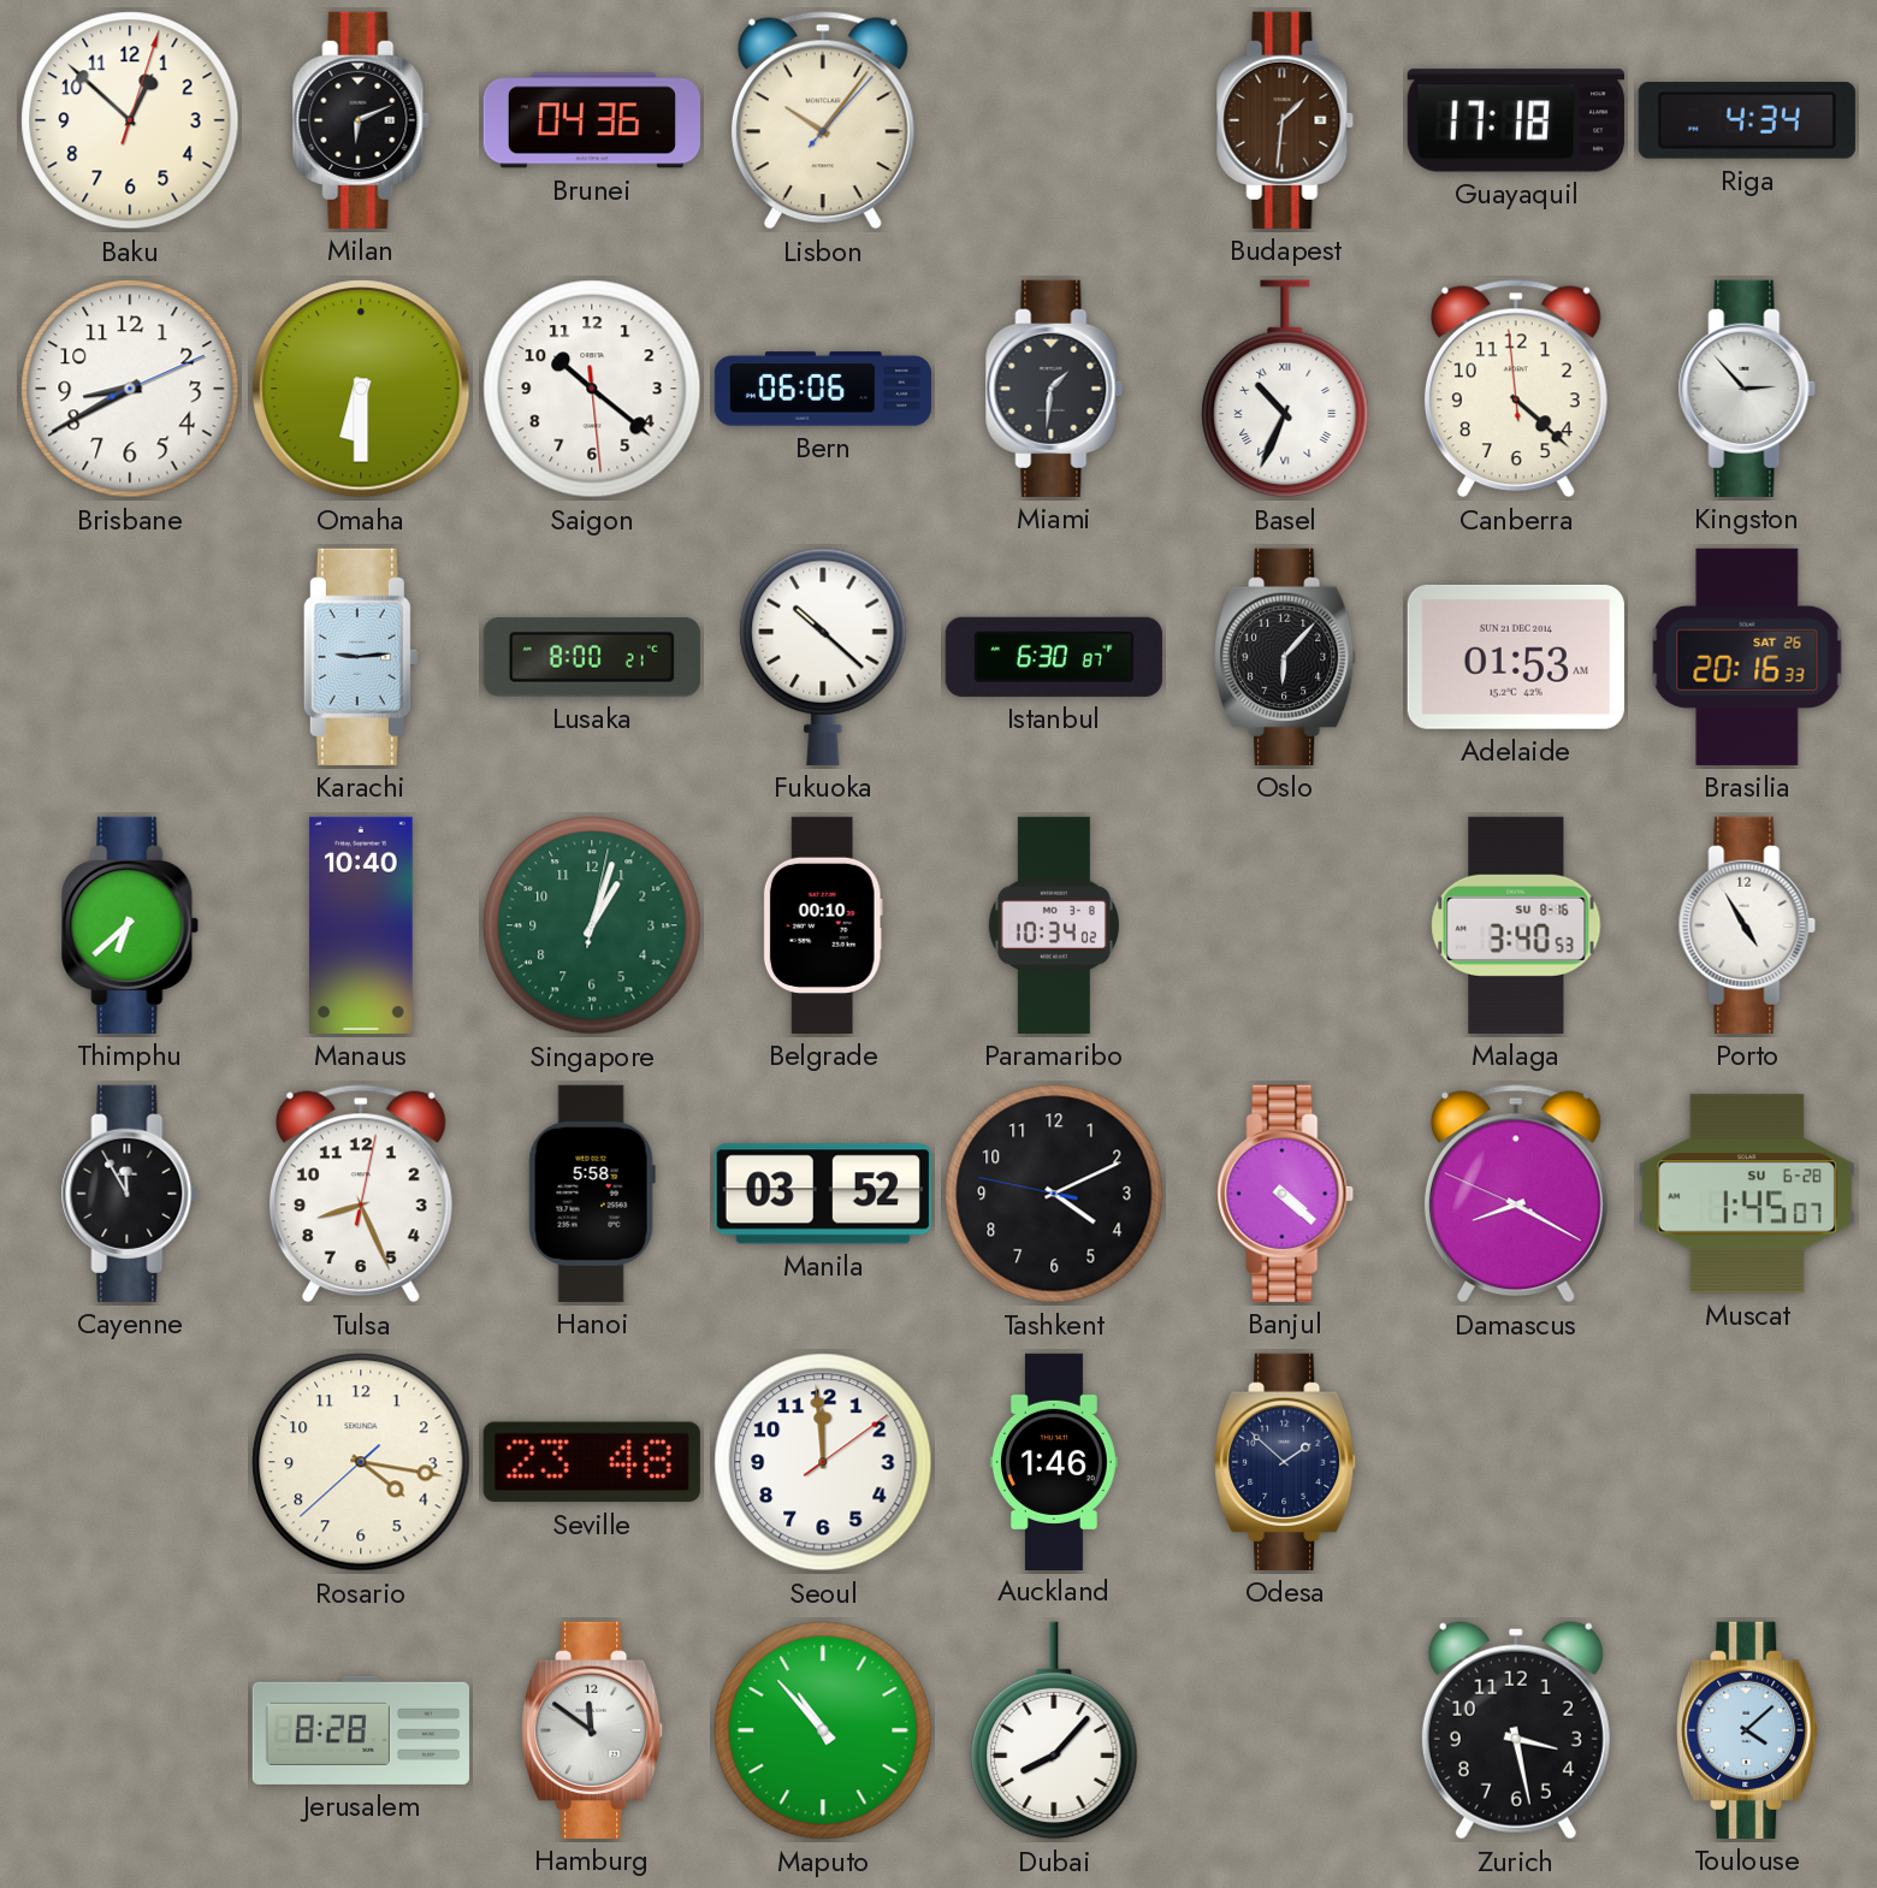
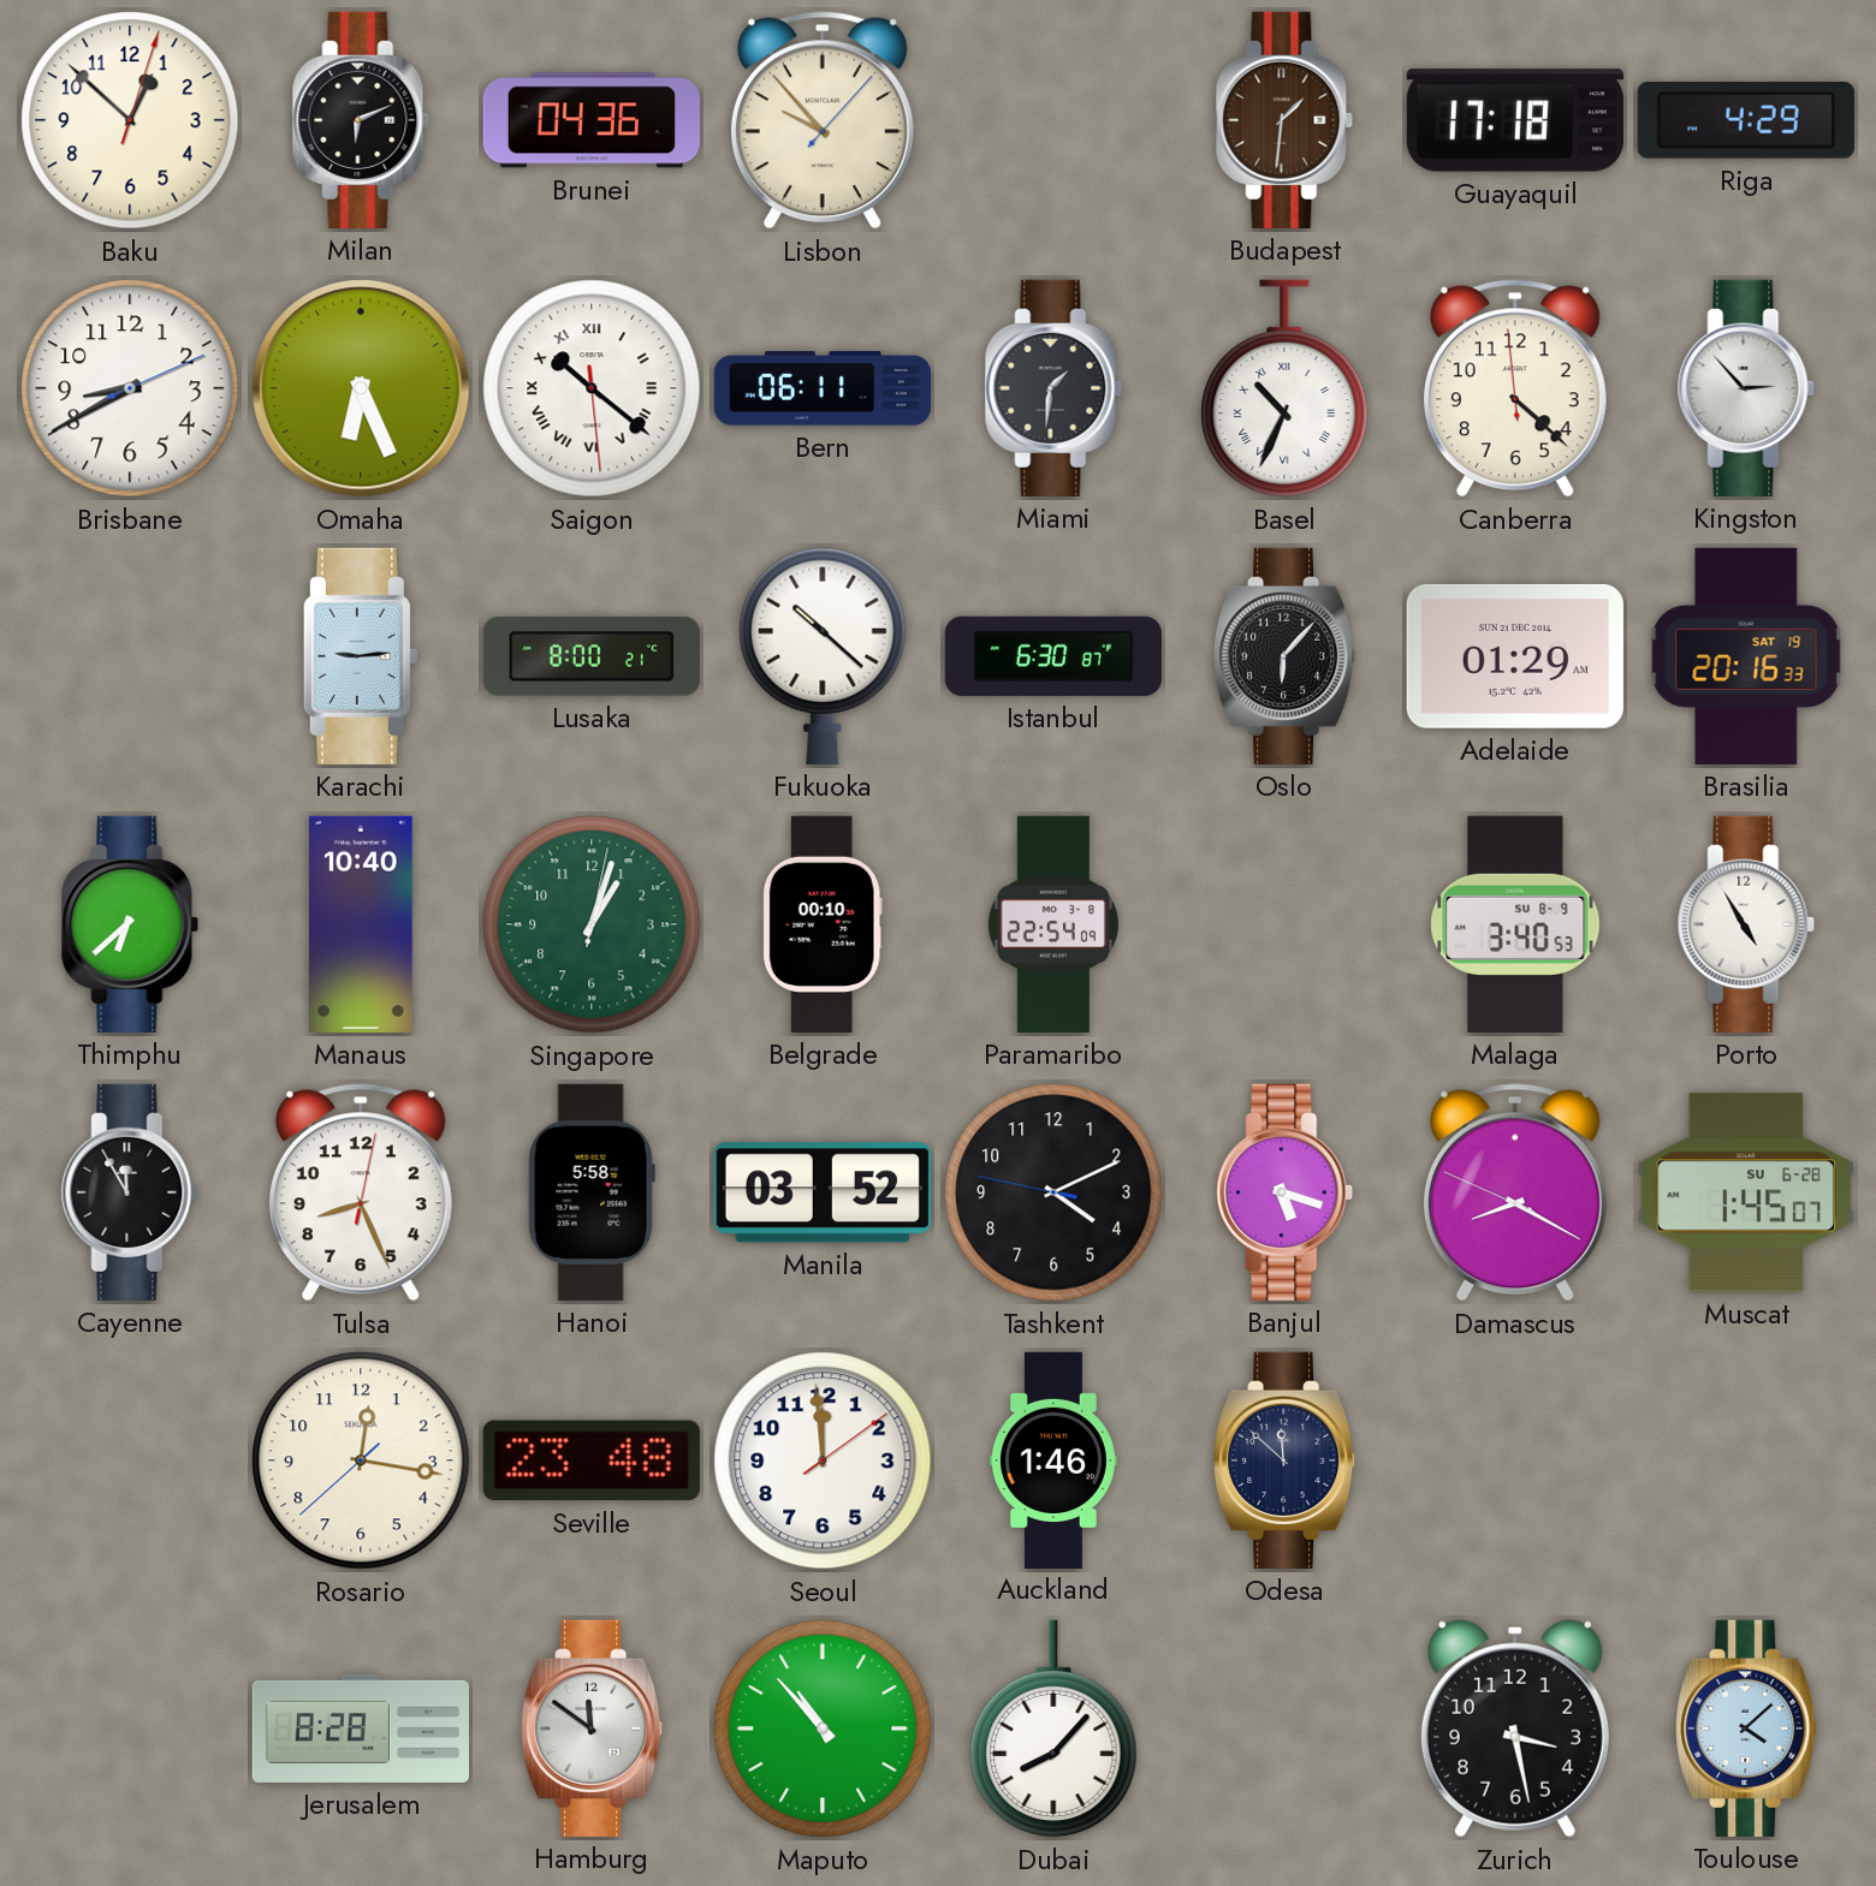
Lisbon: 10:06 -> 9:53
Riga: 4:34 -> 4:29
Omaha: 6:30 -> 6:26
Saigon numerals: Arabic -> Roman
Bern: 06:06 -> 06:11
Adelaide: 01:53 -> 01:29
Brasilia date: SAT 26 -> SAT 19
Paramaribo: 10:34 -> 22:54
Malaga date: SU 8-16 -> SU 8-9
Banjul: 4:22 -> 5:18
Rosario: 4:16 -> 12:16
Odesa: 1:52 -> 11:52
